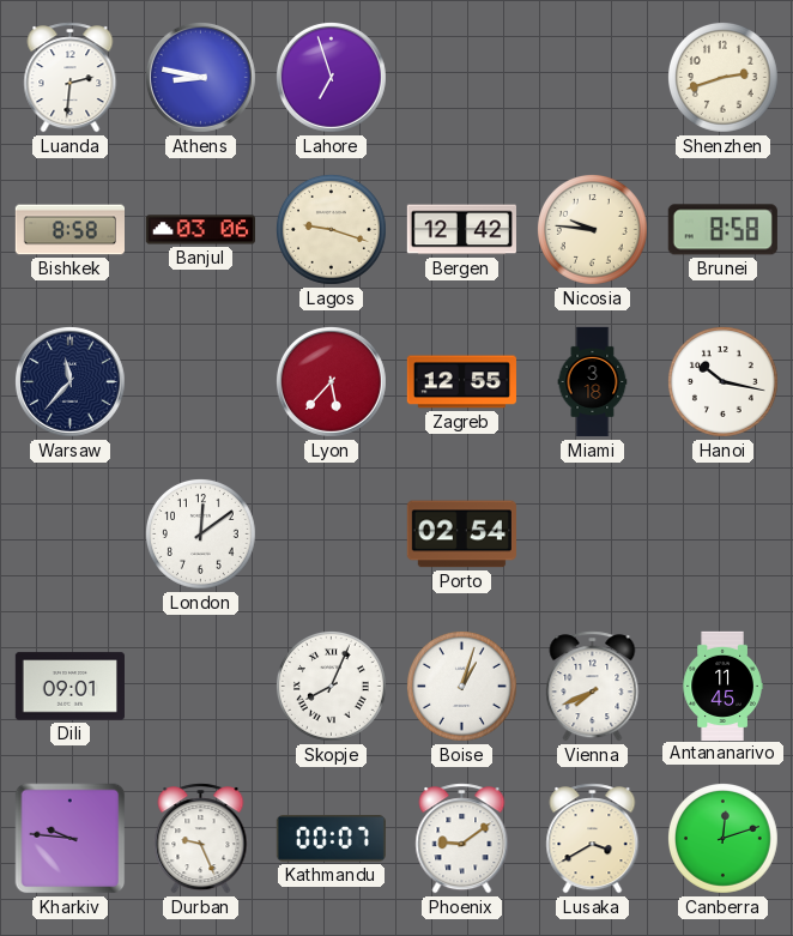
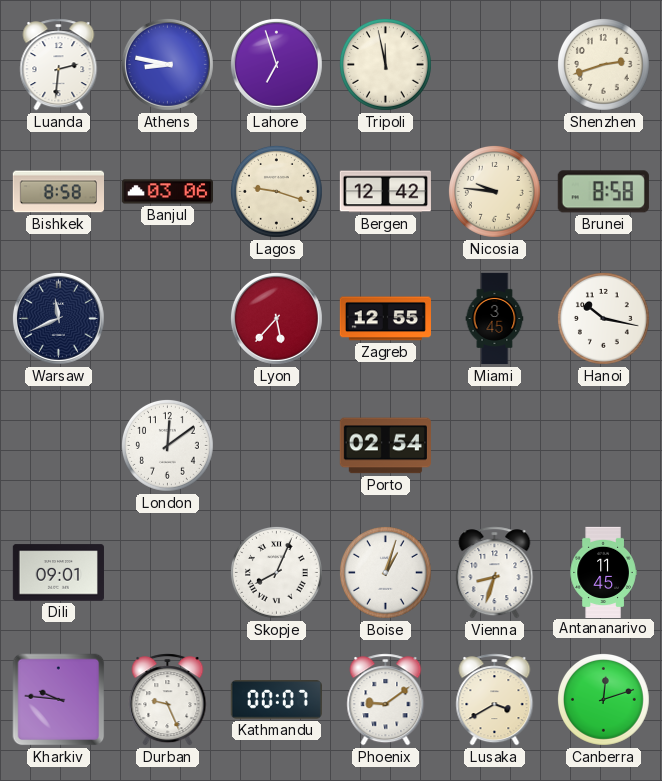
Tripoli: none -> 11:58
Warsaw: 11:37 -> 11:41
Miami: 3:18 -> 3:45
Vienna: 7:41 -> 8:33
